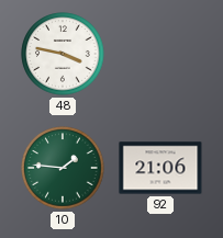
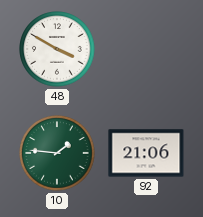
48: 3:47 -> 3:50
